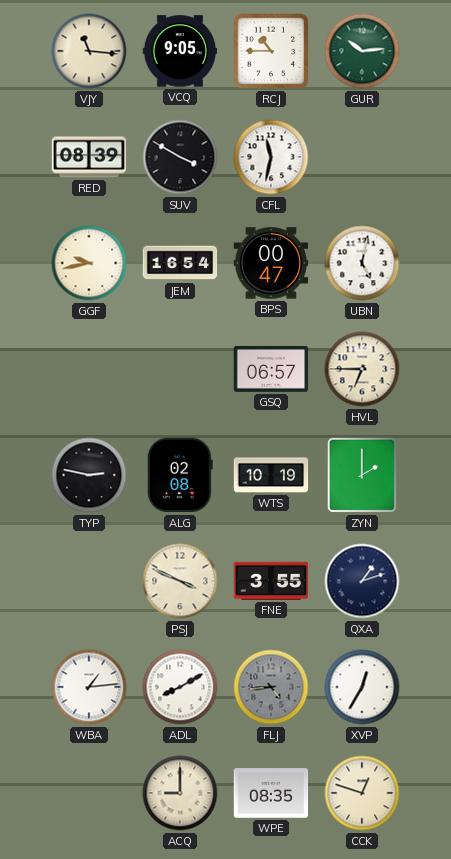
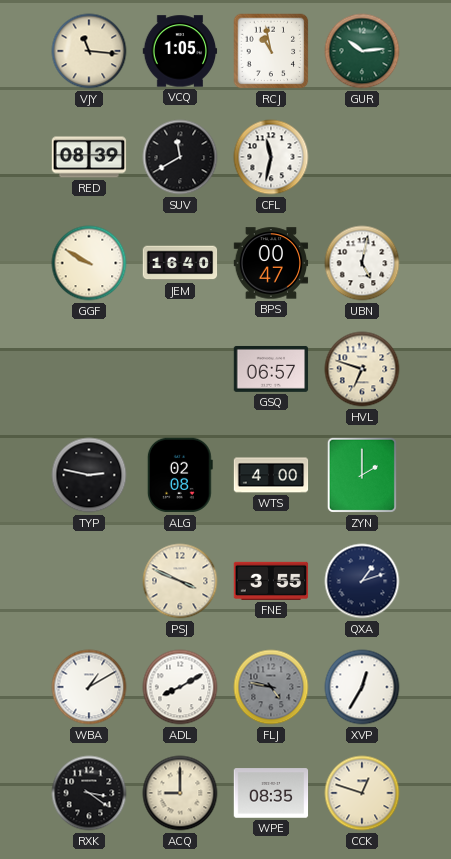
VCQ: 9:05 -> 1:05
RCJ: 10:45 -> 10:58
SUV: 3:50 -> 11:40
GGF: 9:43 -> 9:50
JEM: 16:54 -> 16:40
HVL: 6:45 -> 6:48
WTS: 10:19 -> 4:00
WBA: 1:14 -> 1:10
FLJ: 4:44 -> 4:47
RXK: none -> 3:21
